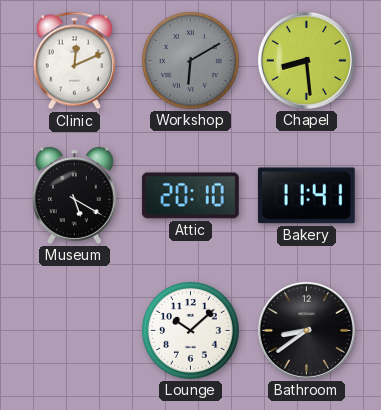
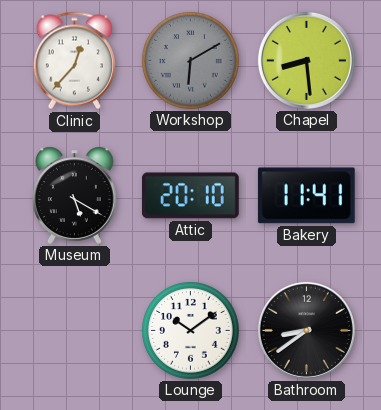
Clinic: 12:11 -> 12:37
Lounge: 10:08 -> 10:09
